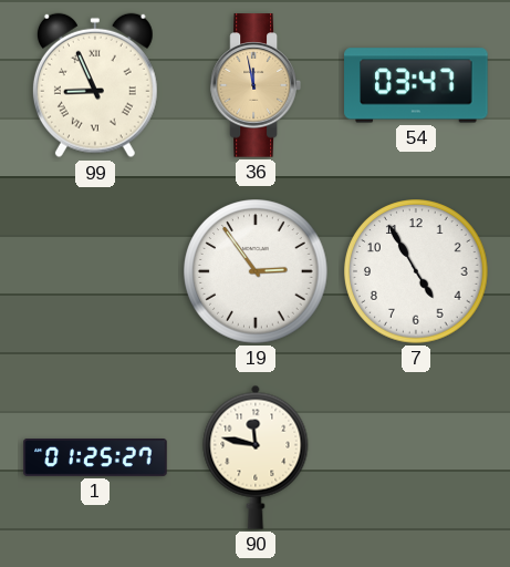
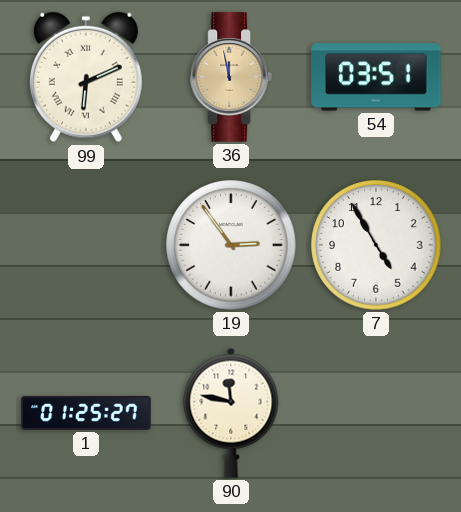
99: 8:56 -> 6:11
54: 03:47 -> 03:51
